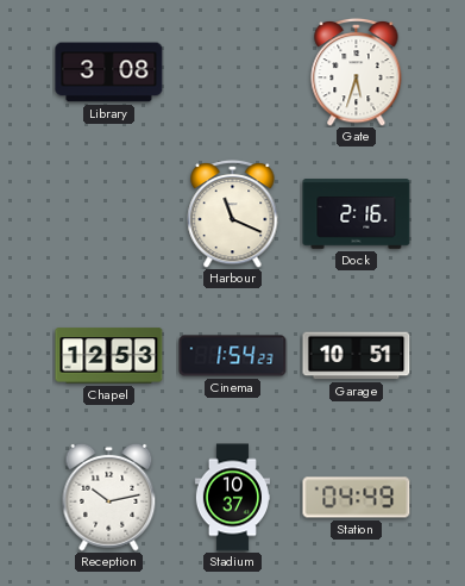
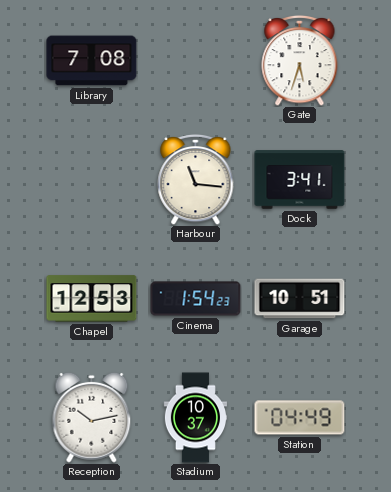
Library: 3:08 -> 7:08
Harbour: 11:19 -> 11:16
Dock: 2:16 -> 3:41
